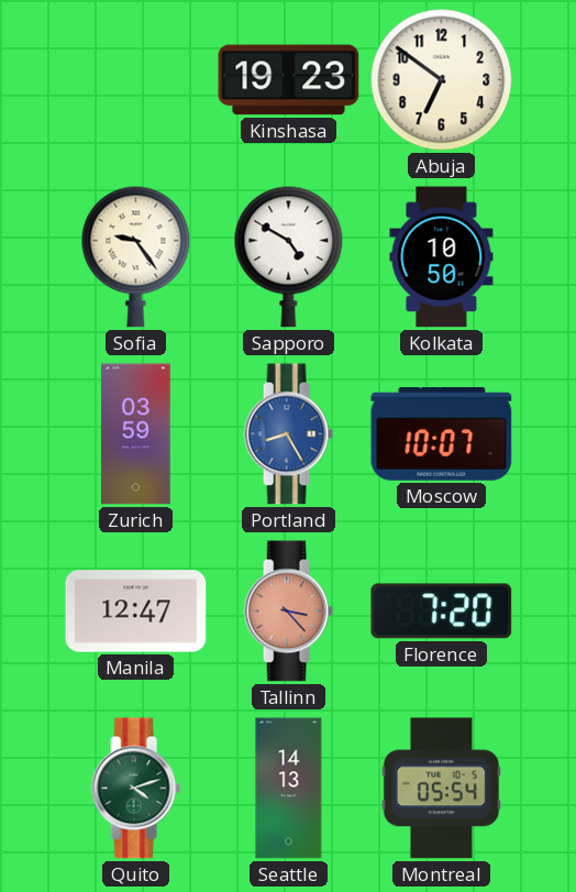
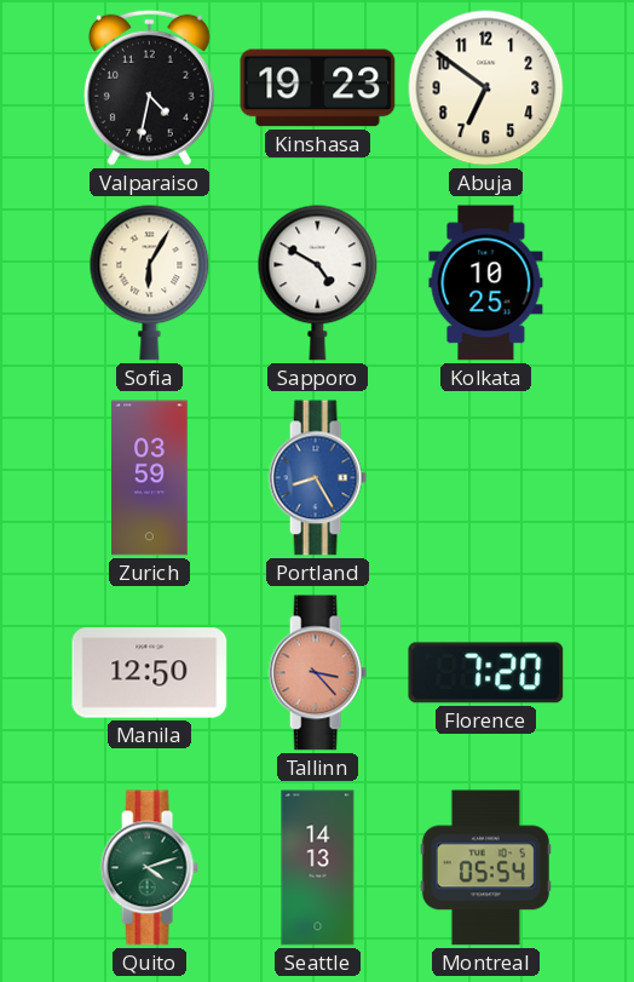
Valparaiso: none -> 4:32
Sofia: 9:24 -> 6:05
Kolkata: 10:50 -> 10:25
Moscow: 10:07 -> none
Manila: 12:47 -> 12:50
